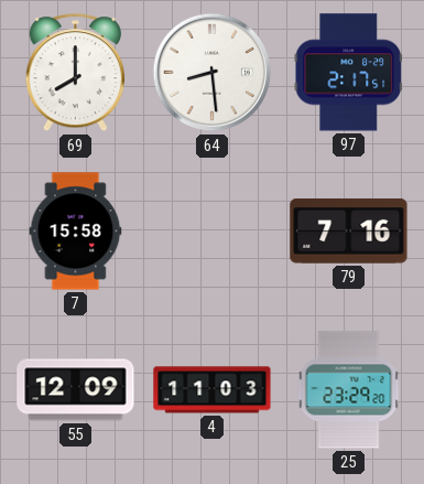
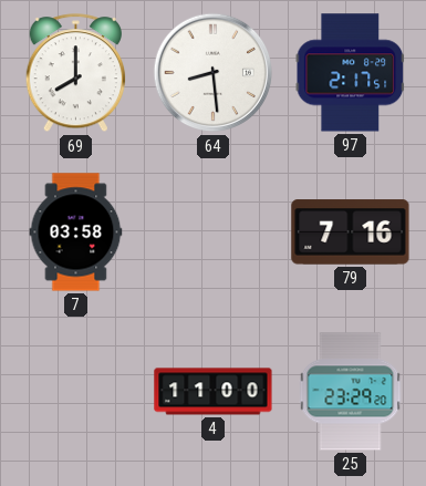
7: 15:58 -> 03:58
55: 12:09 -> none
4: 11:03 -> 11:00
